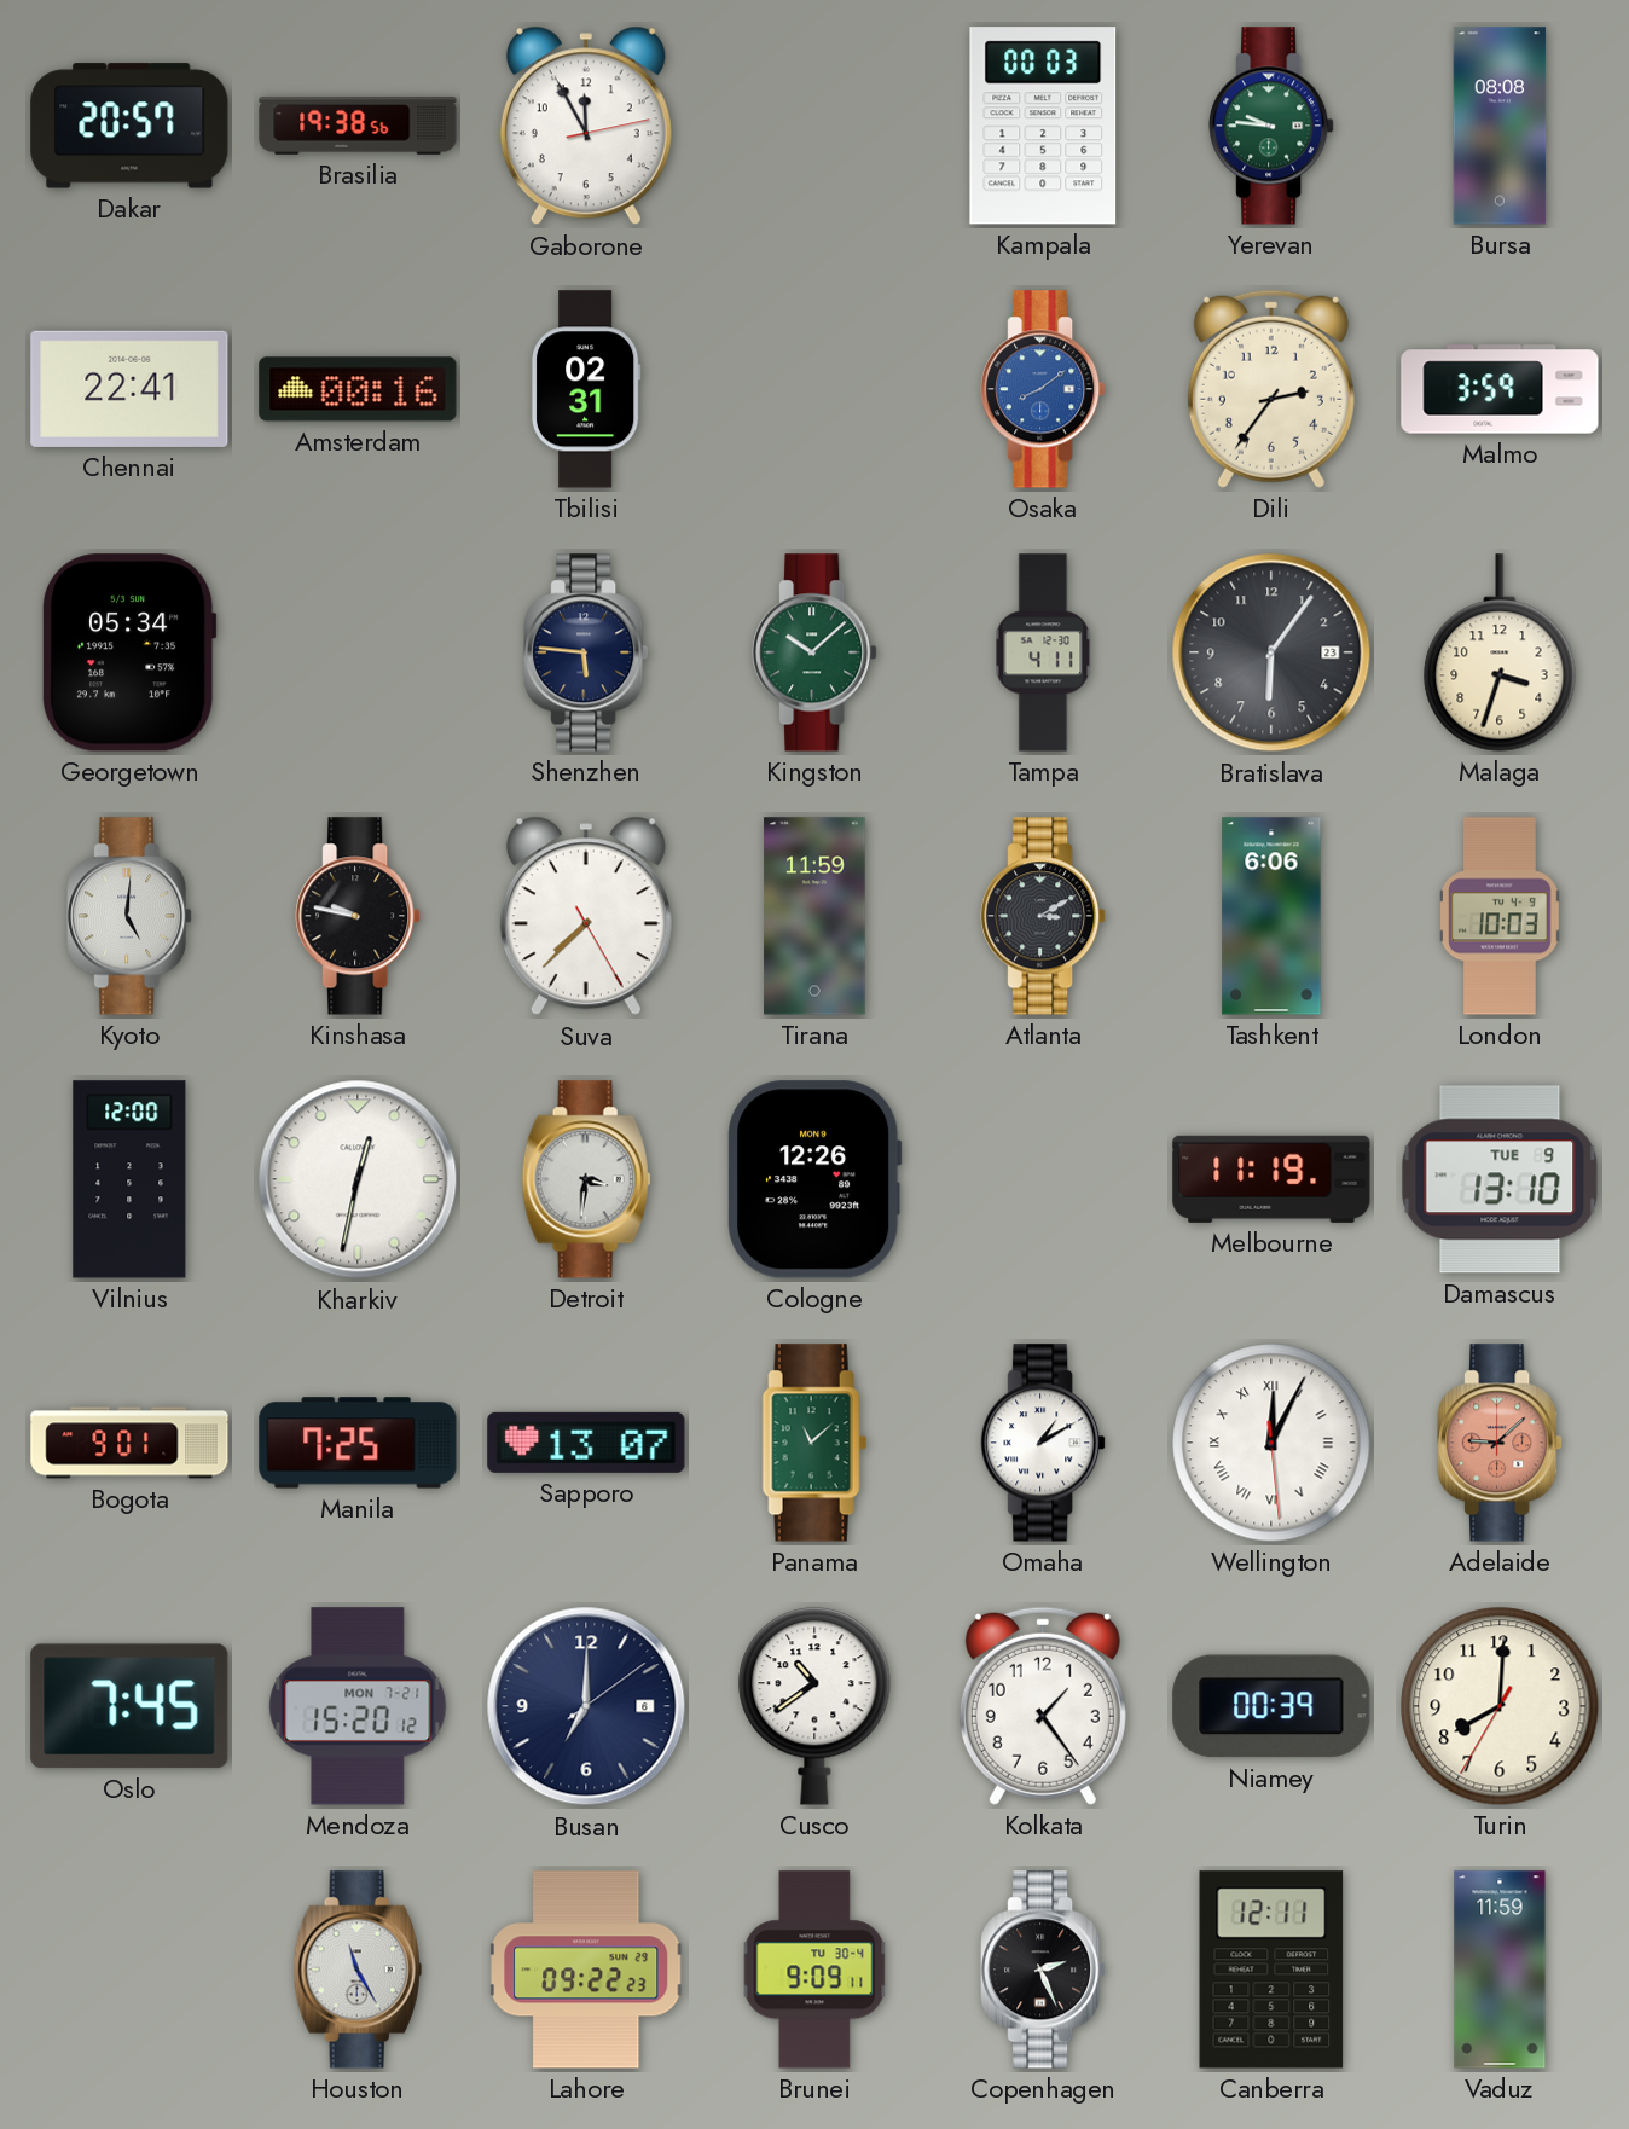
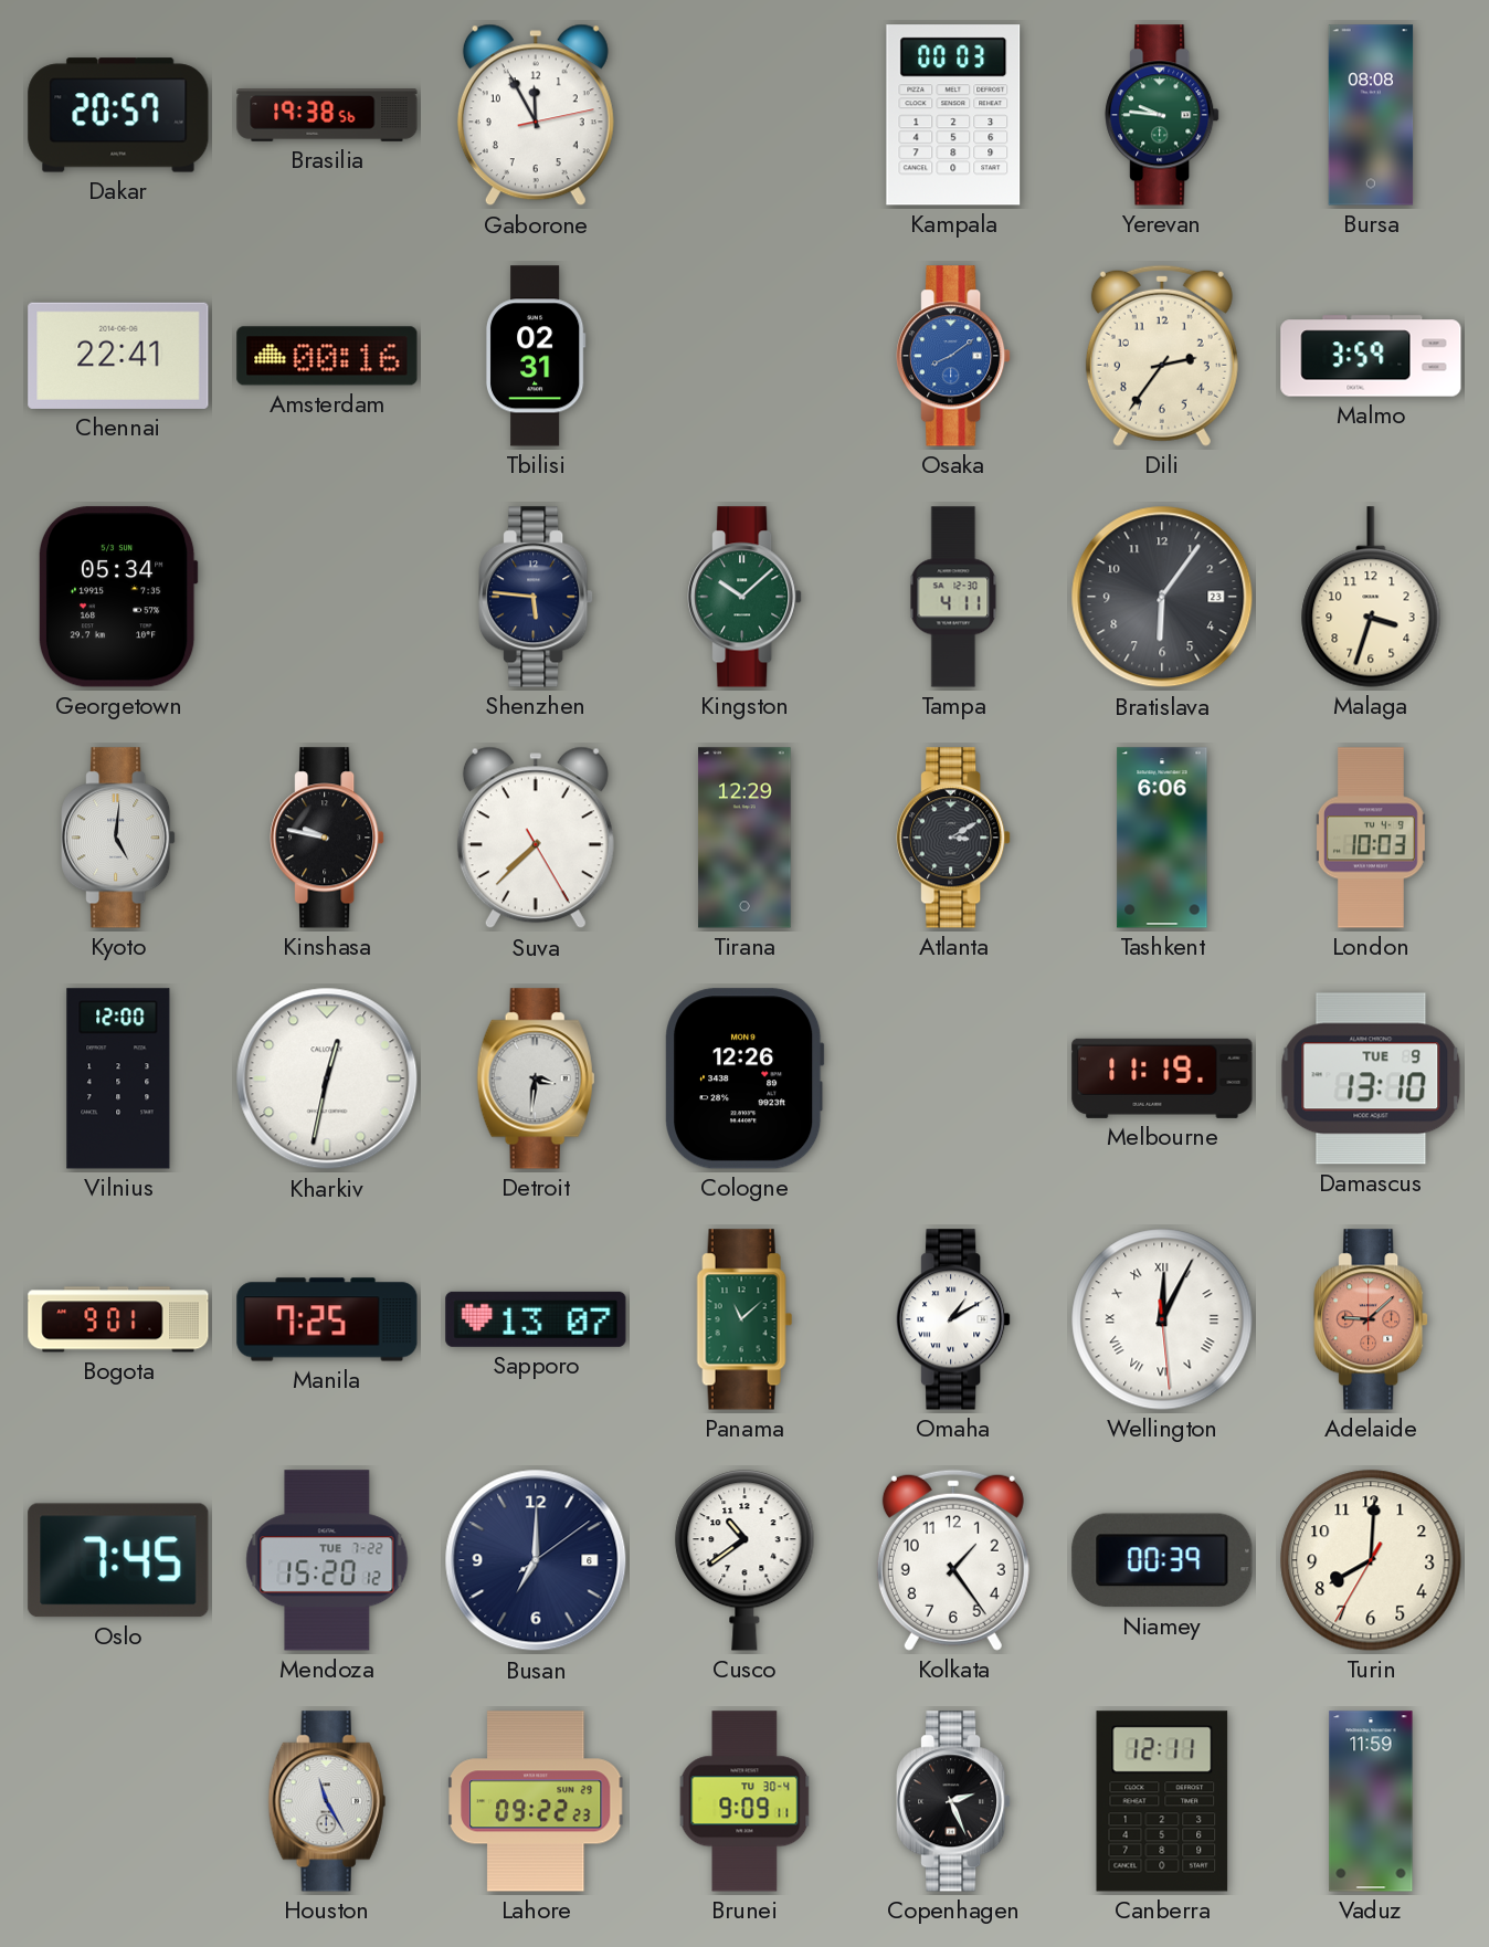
Tirana: 11:59 -> 12:29
Mendoza date: MON 7-21 -> TUE 7-22
